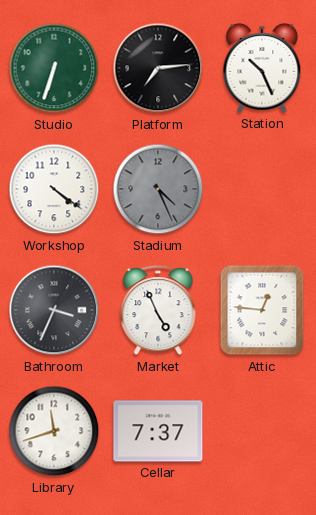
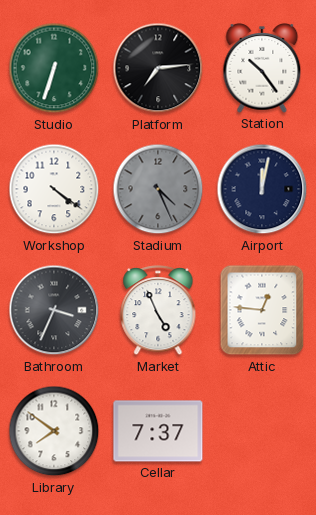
Station: 10:26 -> 10:24
Airport: none -> 12:02
Library: 11:42 -> 7:51
